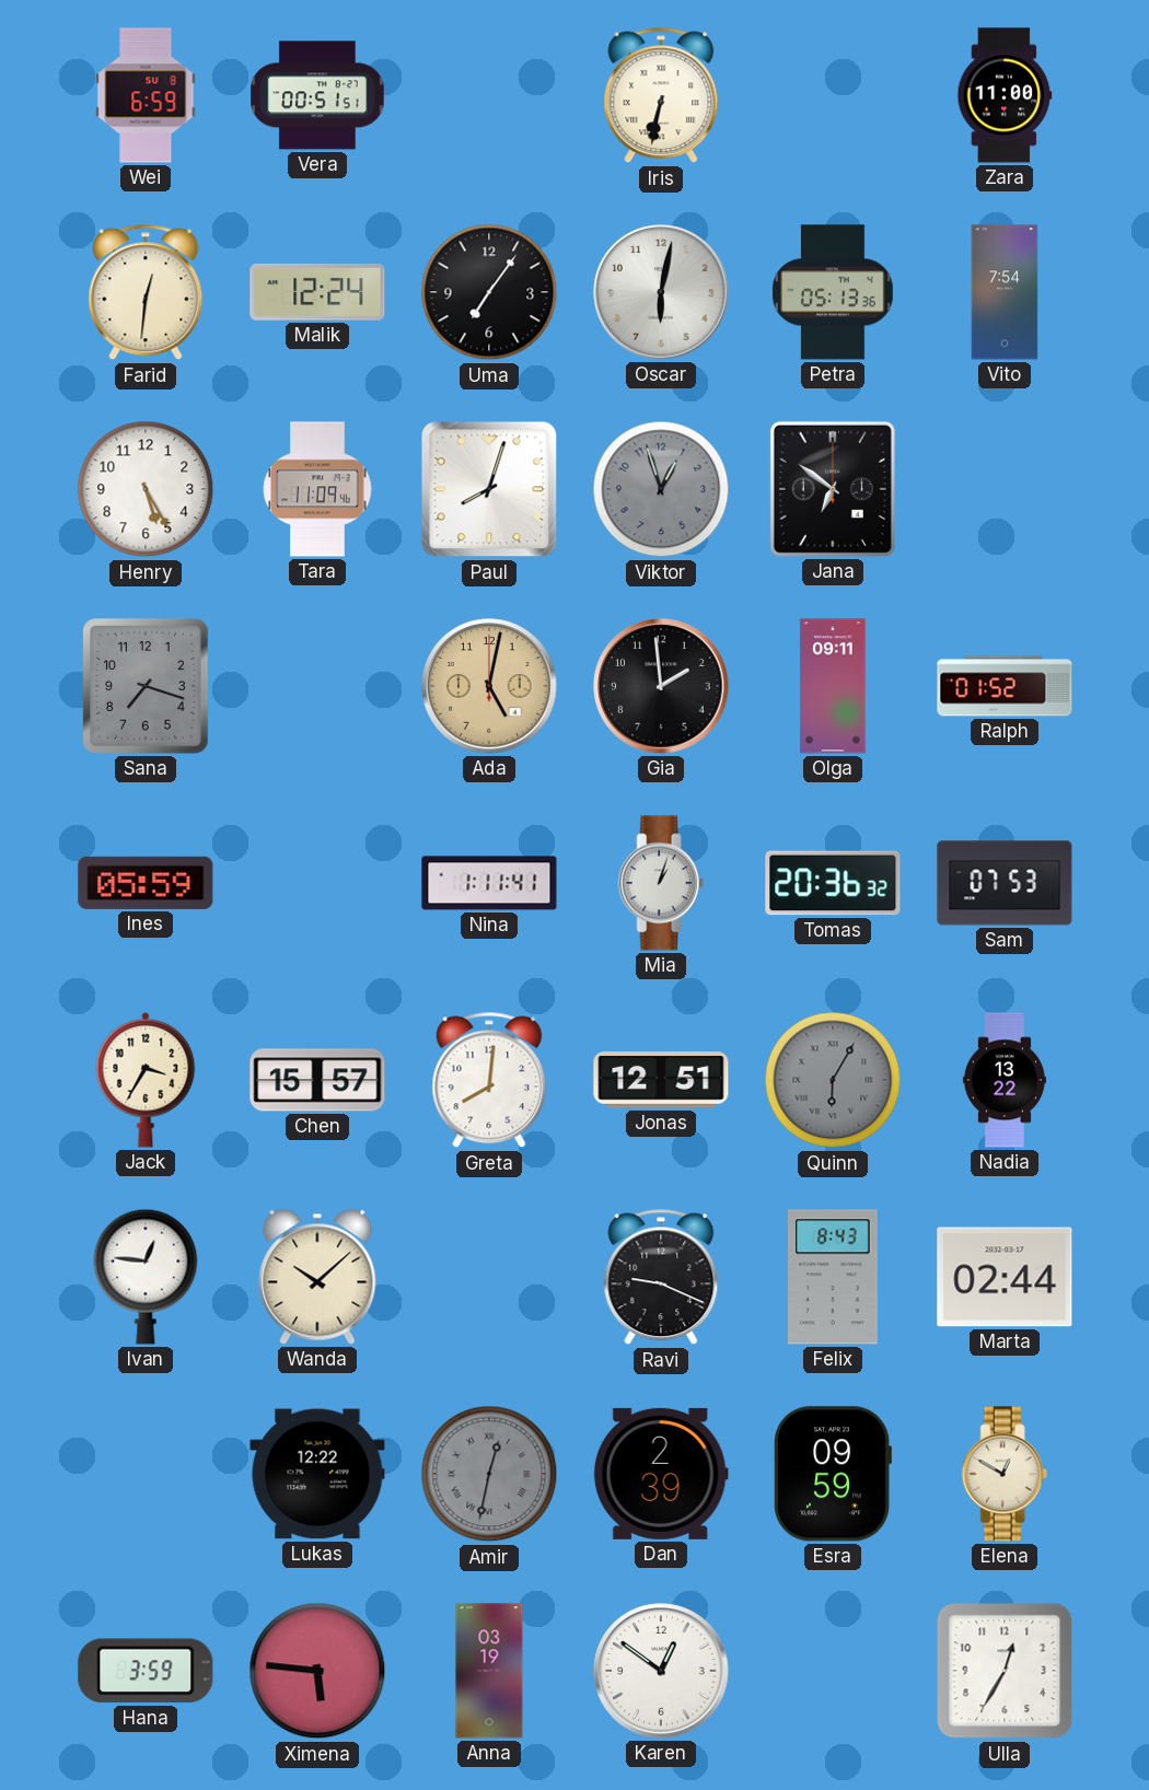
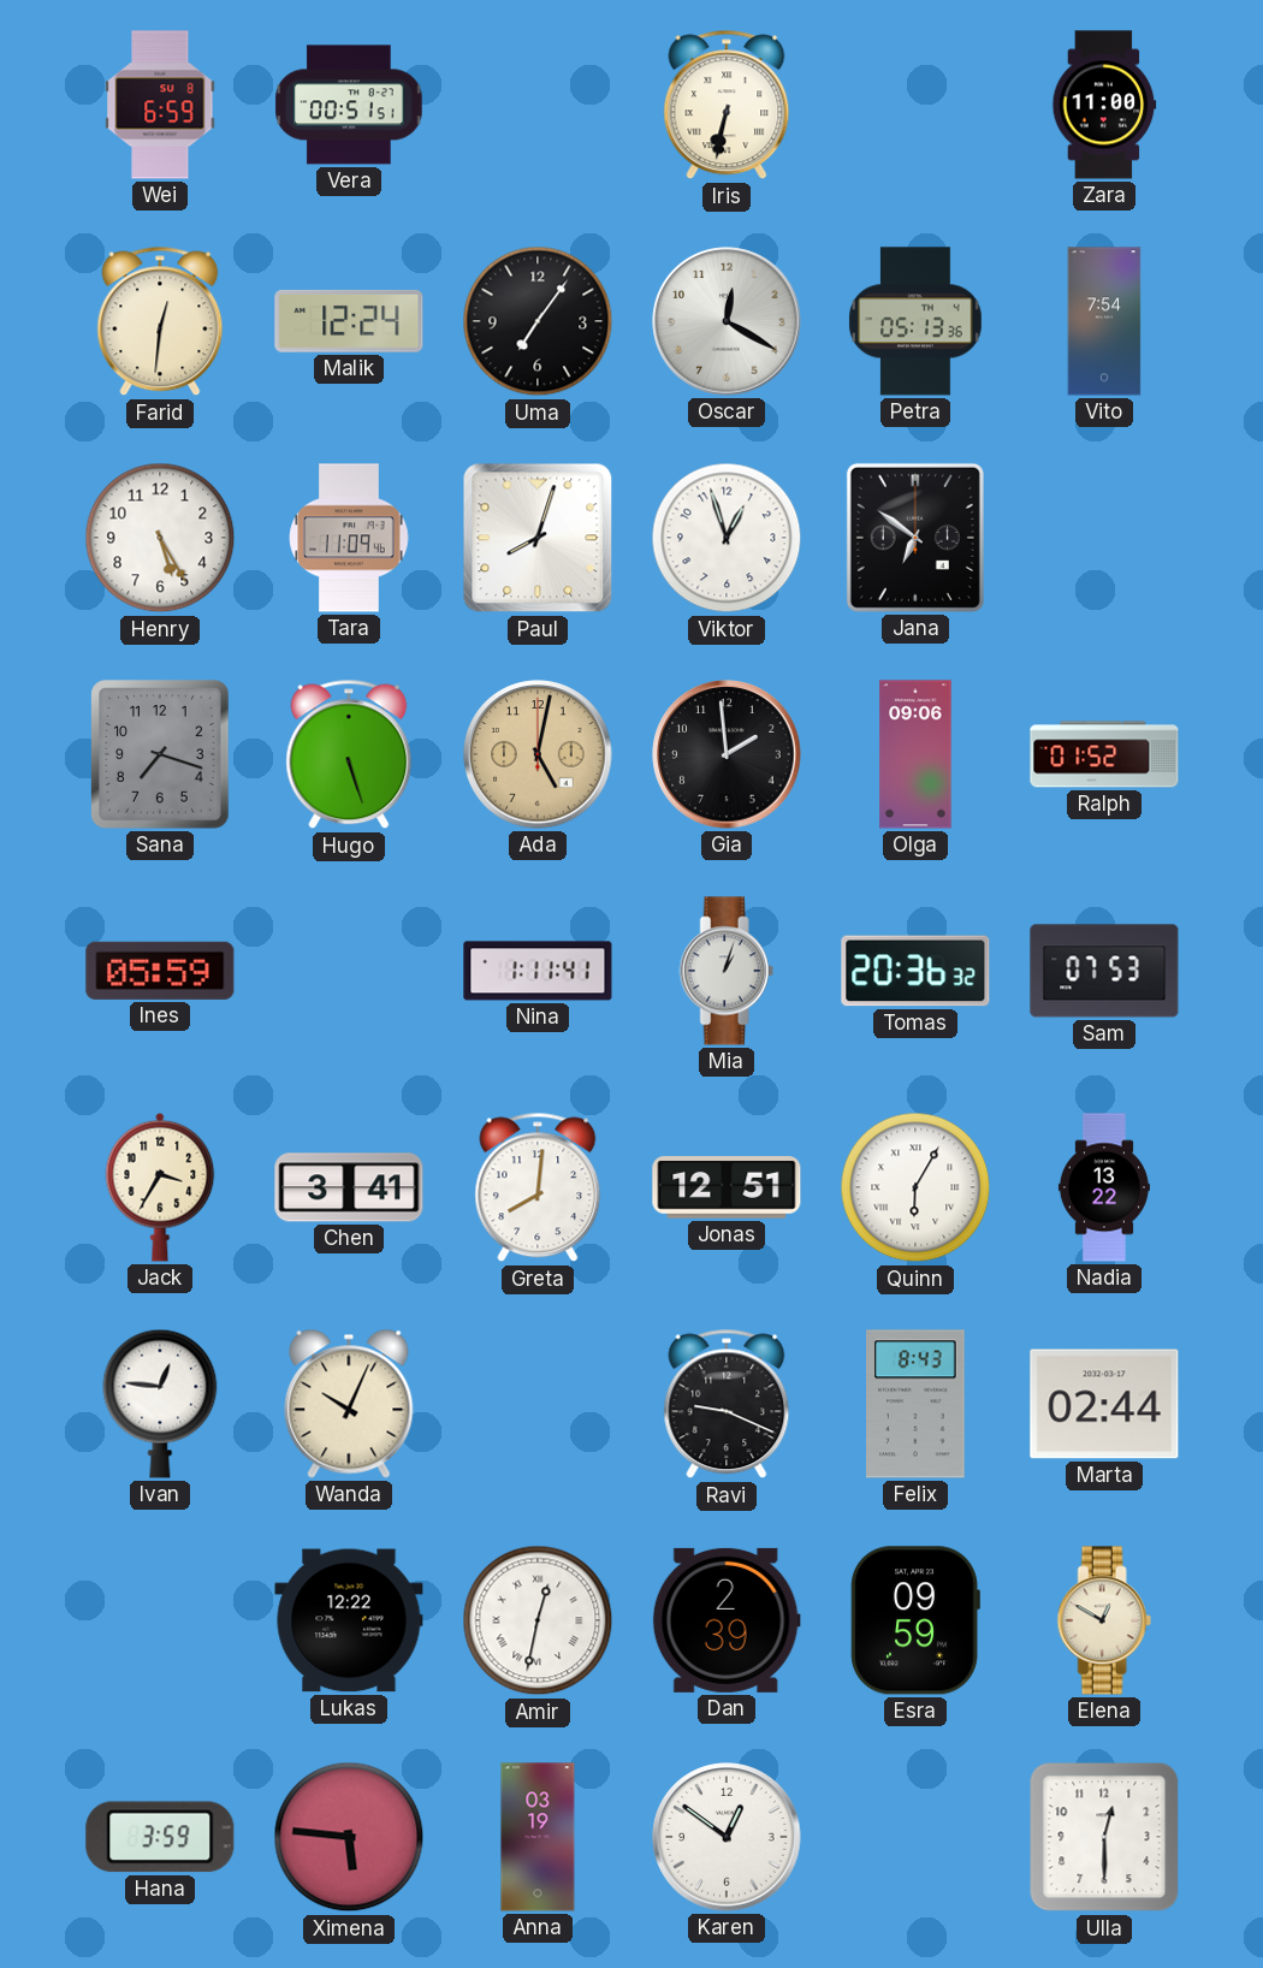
Oscar: 6:02 -> 12:20
Viktor dial: grey -> white
Hugo: none -> 5:27
Olga: 09:11 -> 09:06
Chen: 15:57 -> 3:41
Quinn dial: grey -> white
Wanda: 10:08 -> 10:04
Amir dial: grey -> white
Ulla: 12:35 -> 12:30
